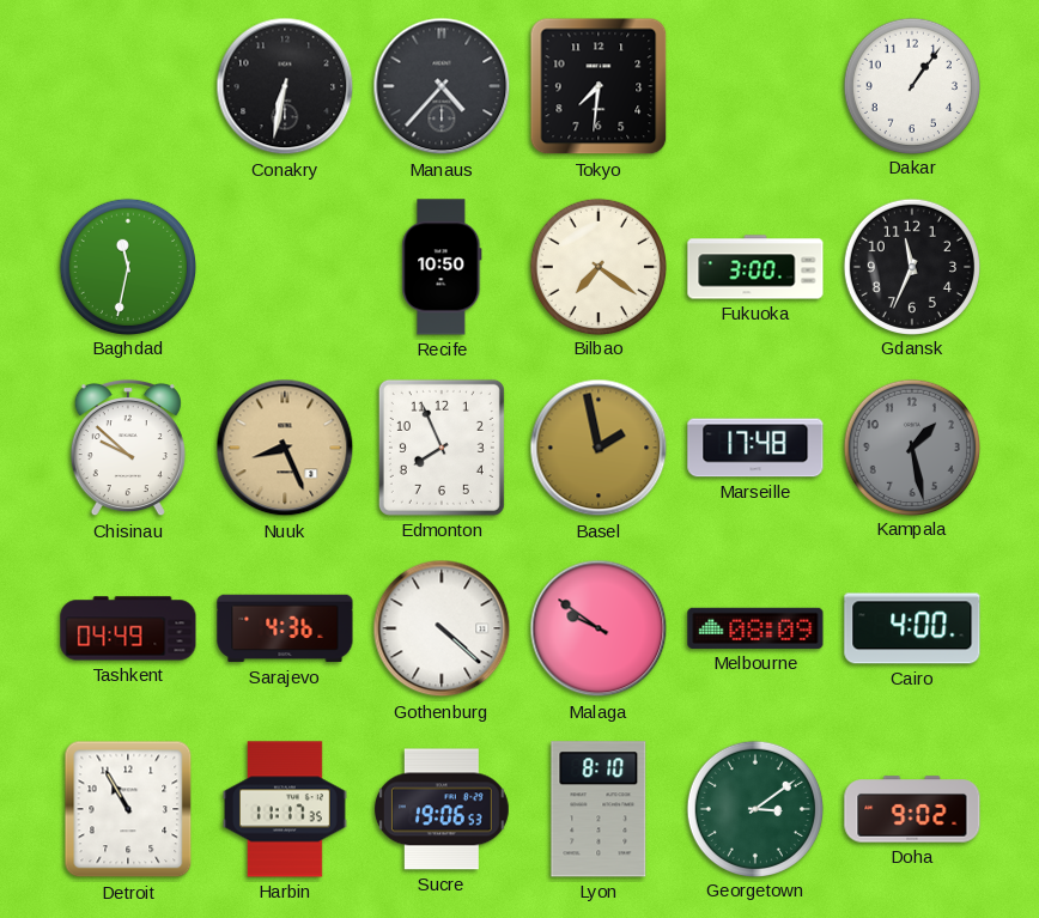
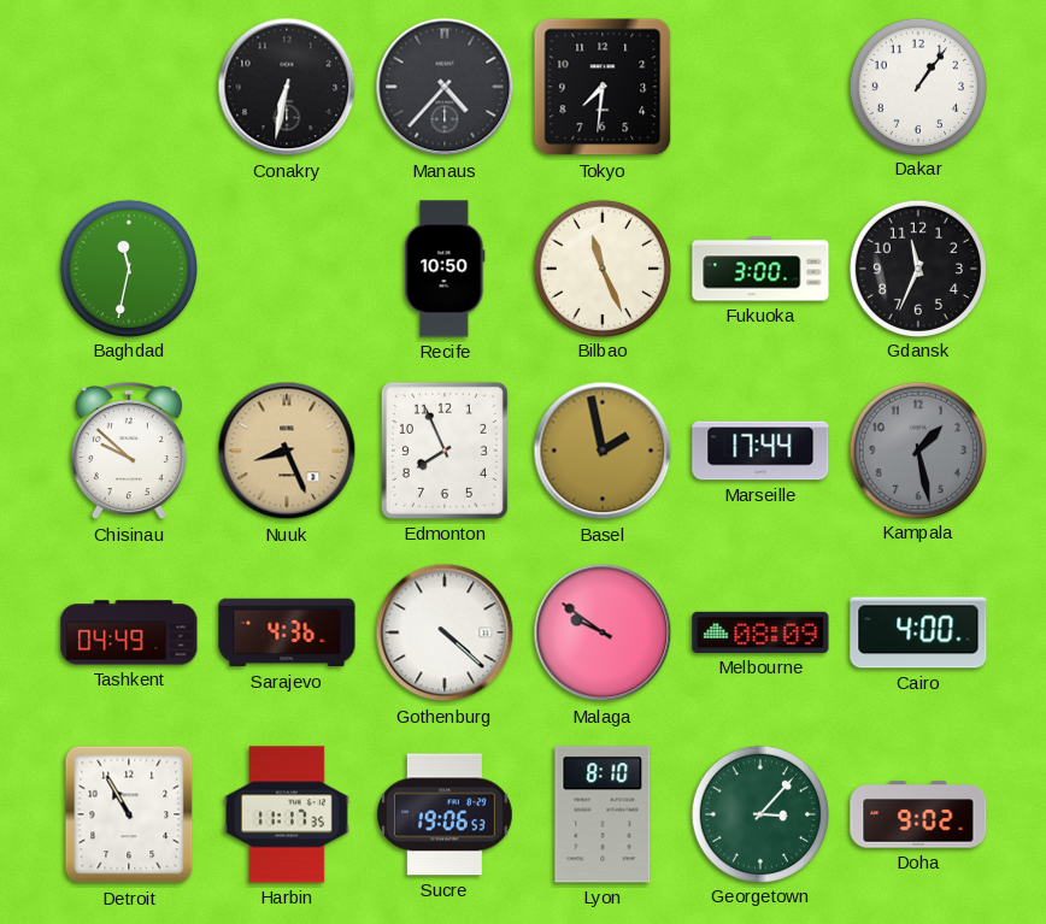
Bilbao: 7:21 -> 11:26
Marseille: 17:48 -> 17:44
Georgetown: 3:09 -> 3:07
